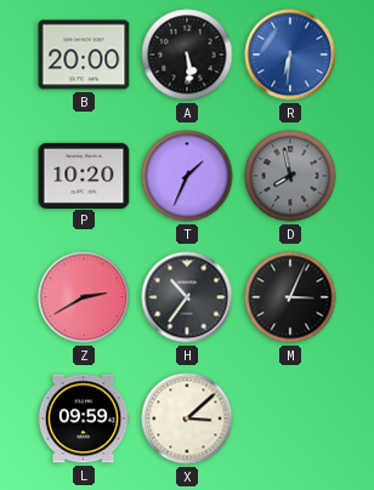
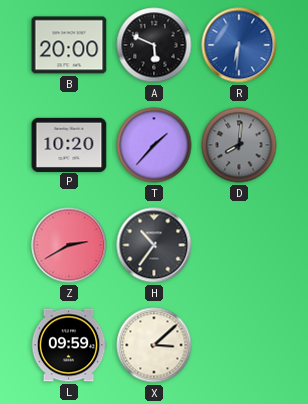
A: 5:29 -> 5:49
T: 1:34 -> 1:37
D: 7:58 -> 8:01
M: 3:04 -> none
